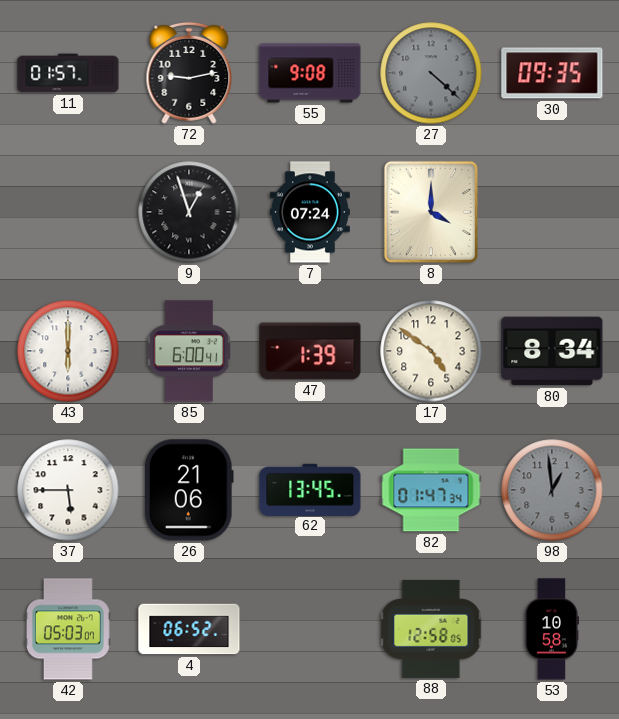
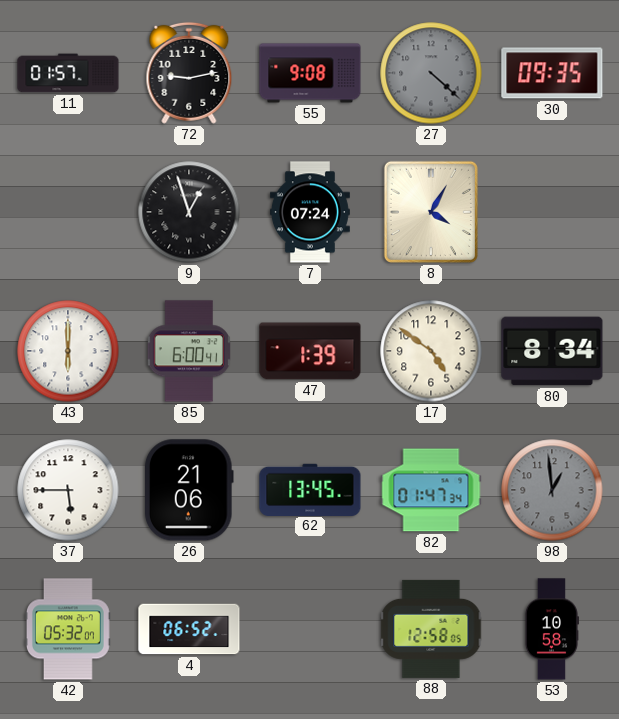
8: 4:00 -> 4:05
42: 05:03 -> 05:32
